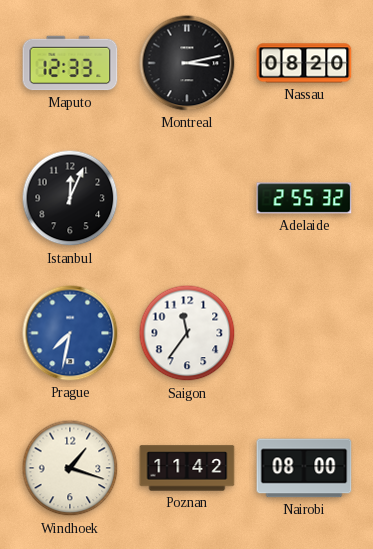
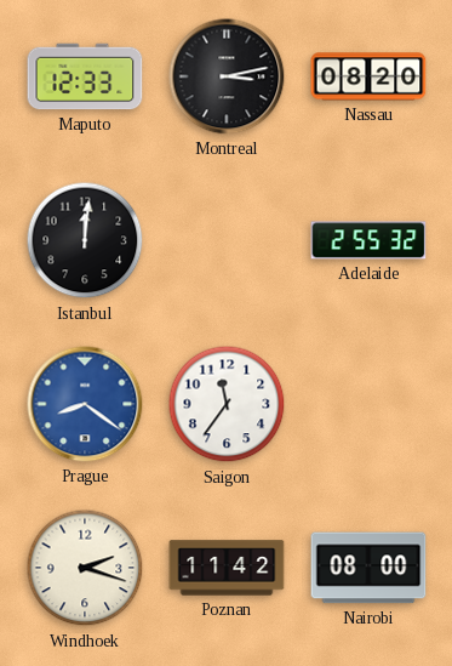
Istanbul: 12:04 -> 12:01
Prague: 7:32 -> 8:21
Windhoek: 1:18 -> 2:18
